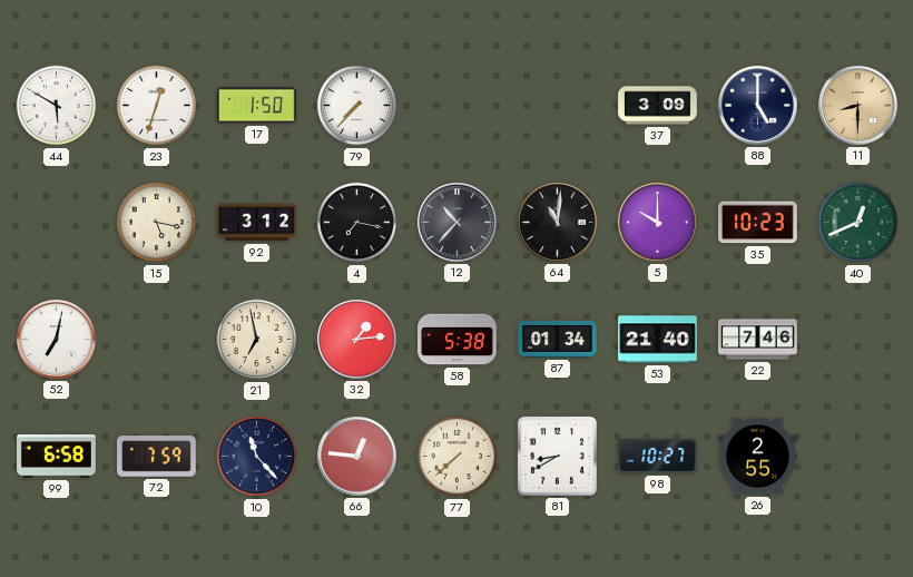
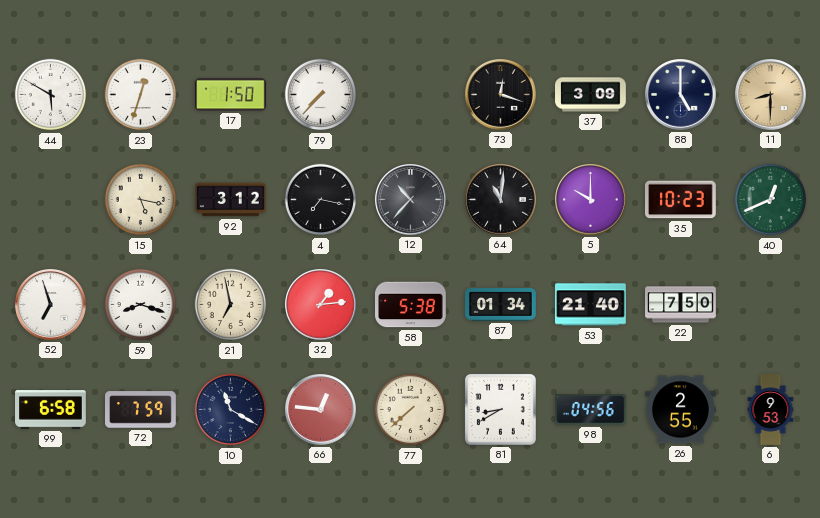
73: none -> 12:18
52: 7:02 -> 6:57
59: none -> 8:18
22: 7:46 -> 7:50
10: 11:23 -> 11:20
98: 10:27 -> 04:56
6: none -> 9:53
